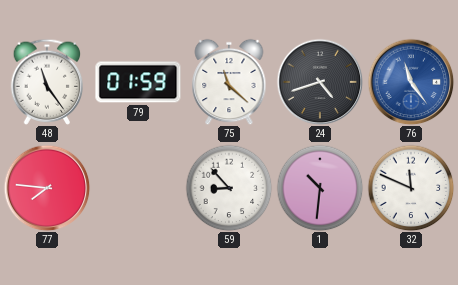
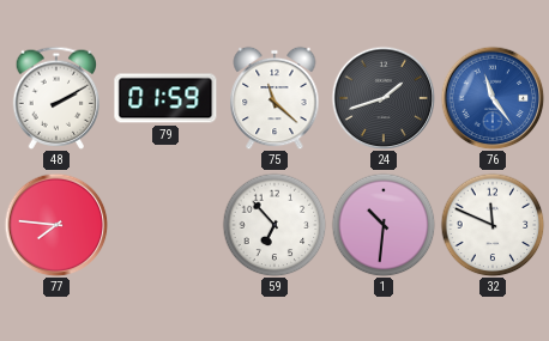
48: 11:24 -> 2:10
24: 4:42 -> 1:42
59: 8:53 -> 6:53
